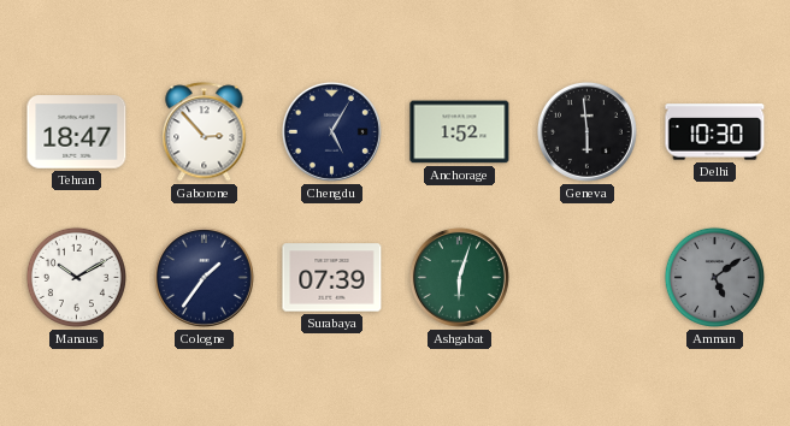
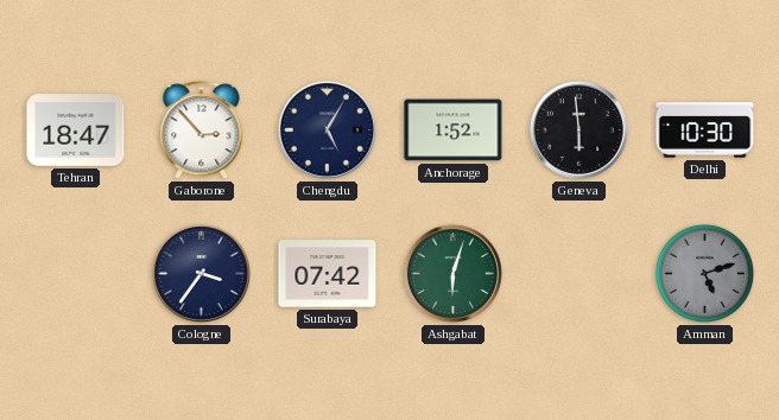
Manaus: 10:10 -> none
Cologne: 1:36 -> 3:36
Surabaya: 07:39 -> 07:42
Amman: 5:09 -> 5:12
